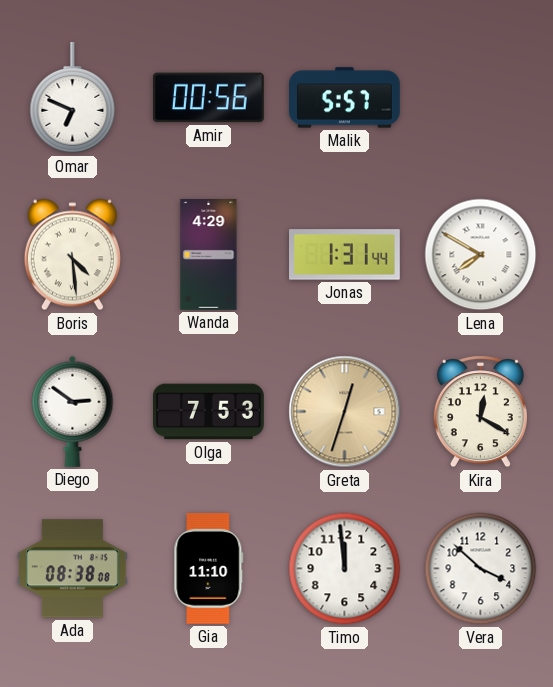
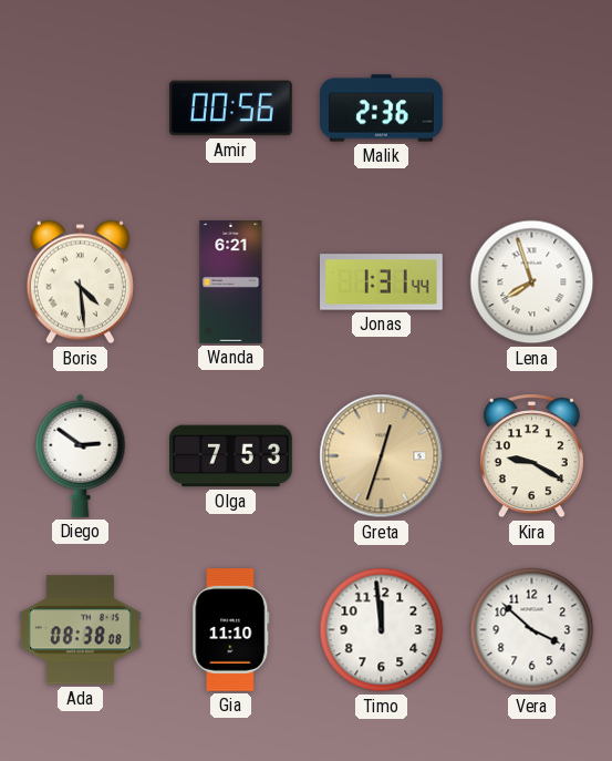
Omar: 6:49 -> none
Malik: 5:57 -> 2:36
Wanda: 4:29 -> 6:21
Lena: 7:50 -> 7:57
Kira: 12:20 -> 9:20
